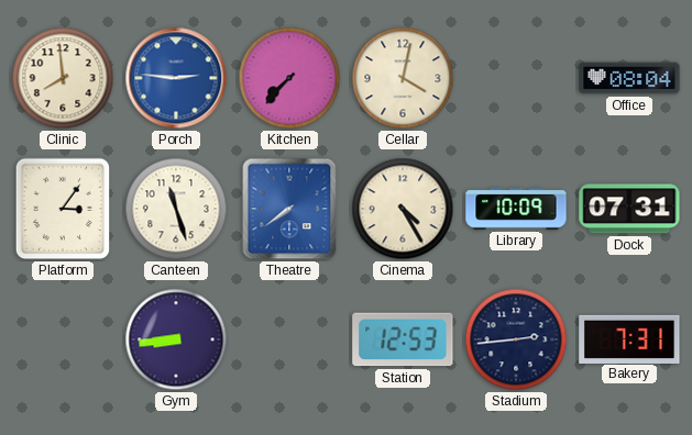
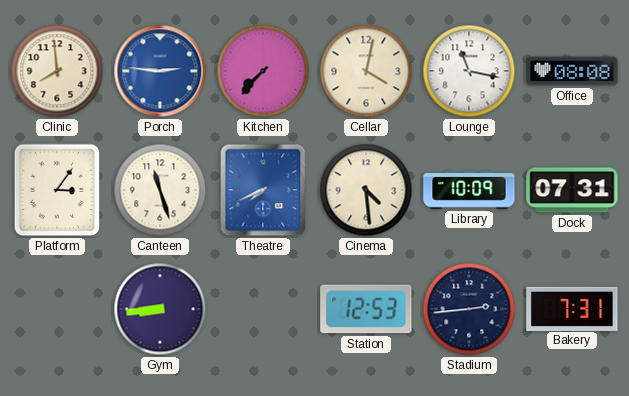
Lounge: none -> 11:17
Office: 08:04 -> 08:08
Theatre: 7:39 -> 7:41
Cinema: 4:25 -> 4:29
